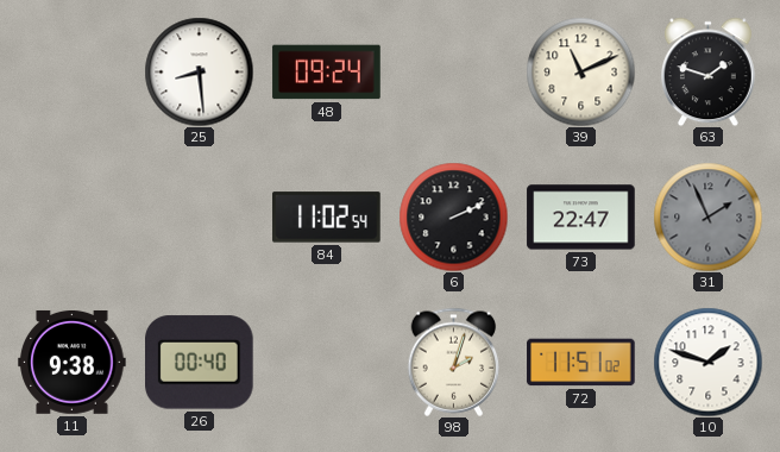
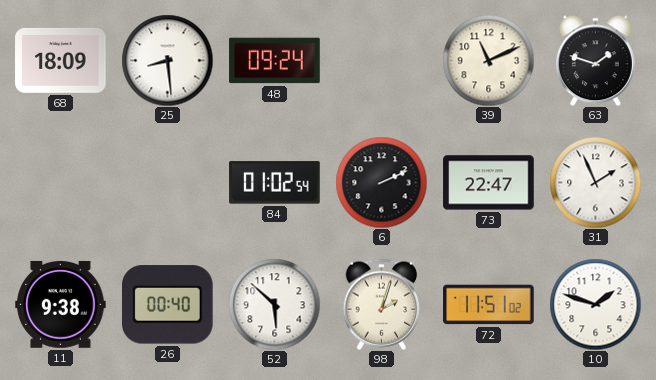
68: none -> 18:09
84: 11:02 -> 01:02
31 dial: grey -> white
52: none -> 5:52
